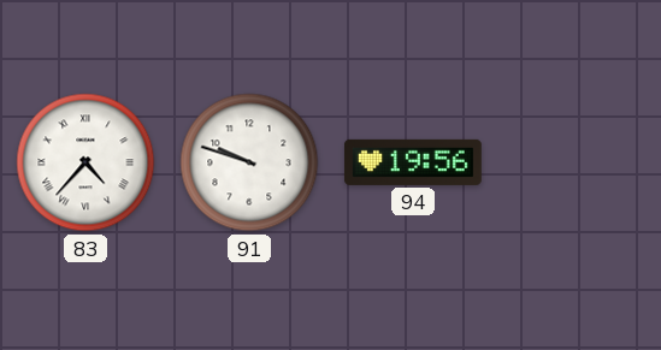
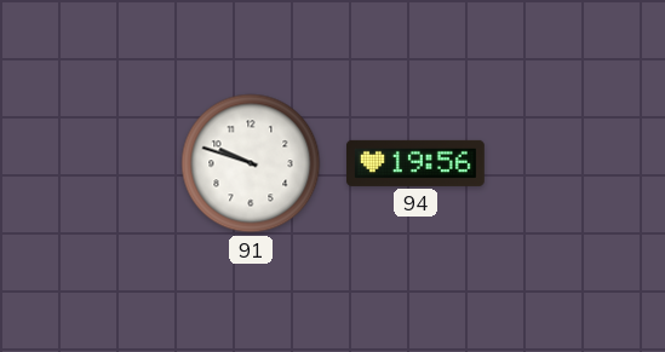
83: 4:37 -> none
